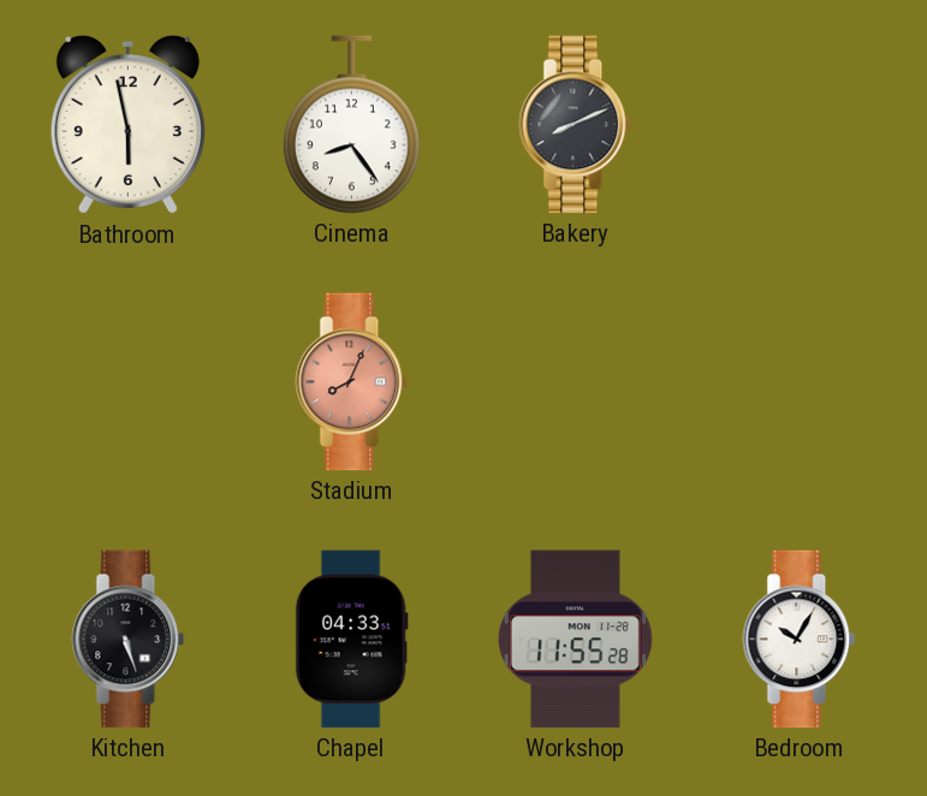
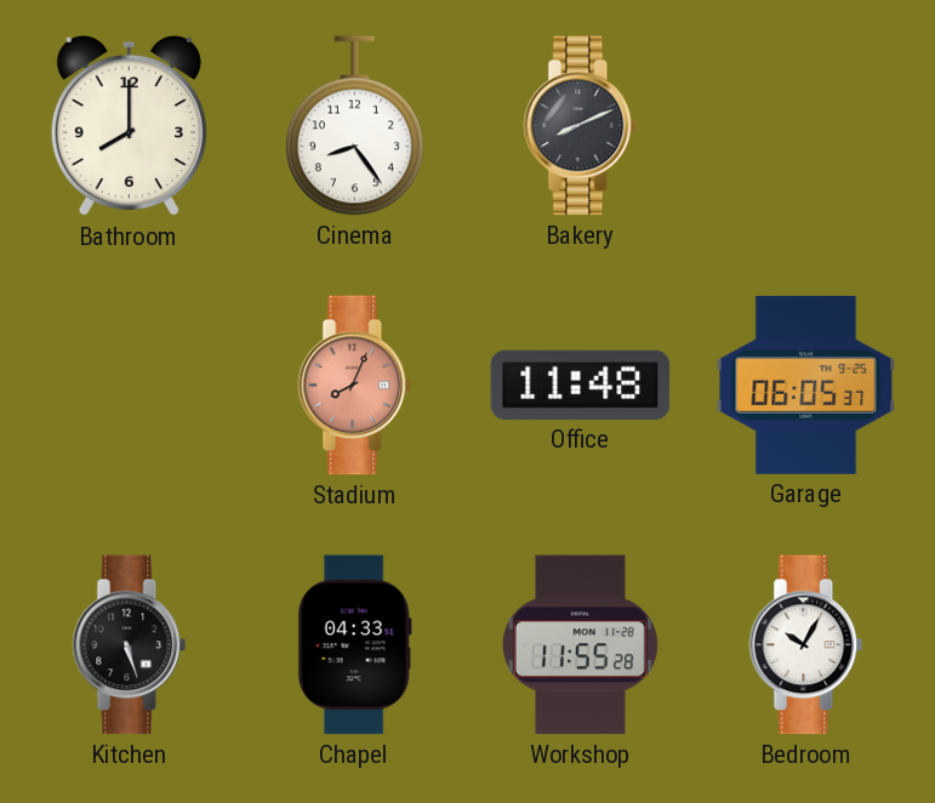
Bathroom: 5:58 -> 8:00
Office: none -> 11:48
Garage: none -> 06:05
